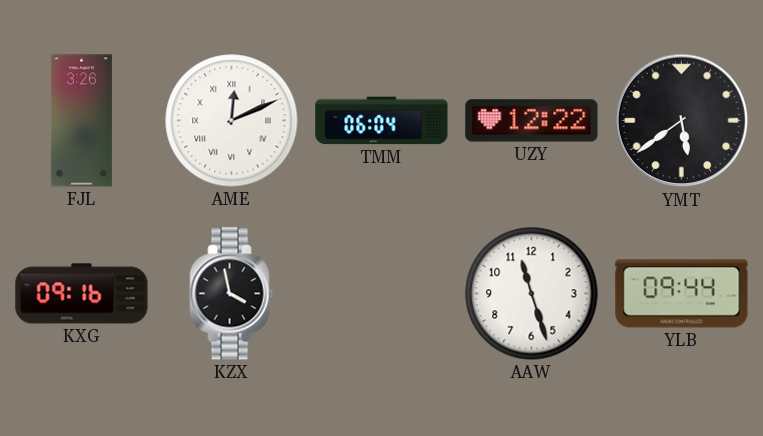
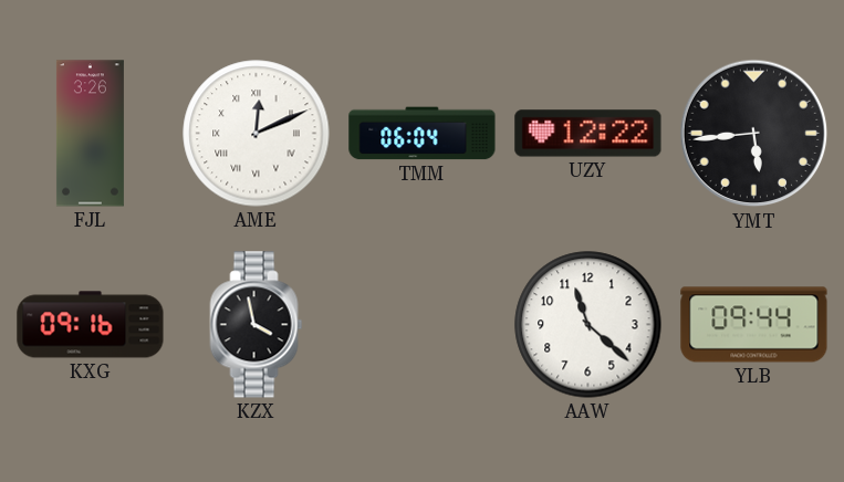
YMT: 5:39 -> 5:44
AAW: 11:27 -> 11:22
